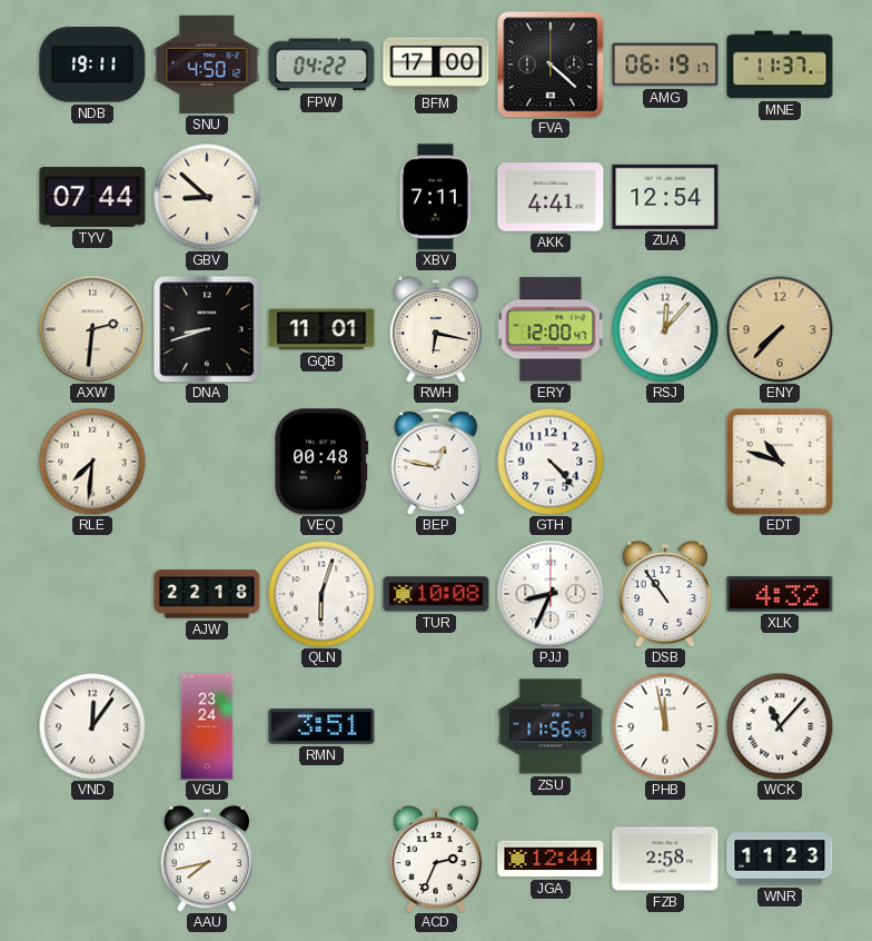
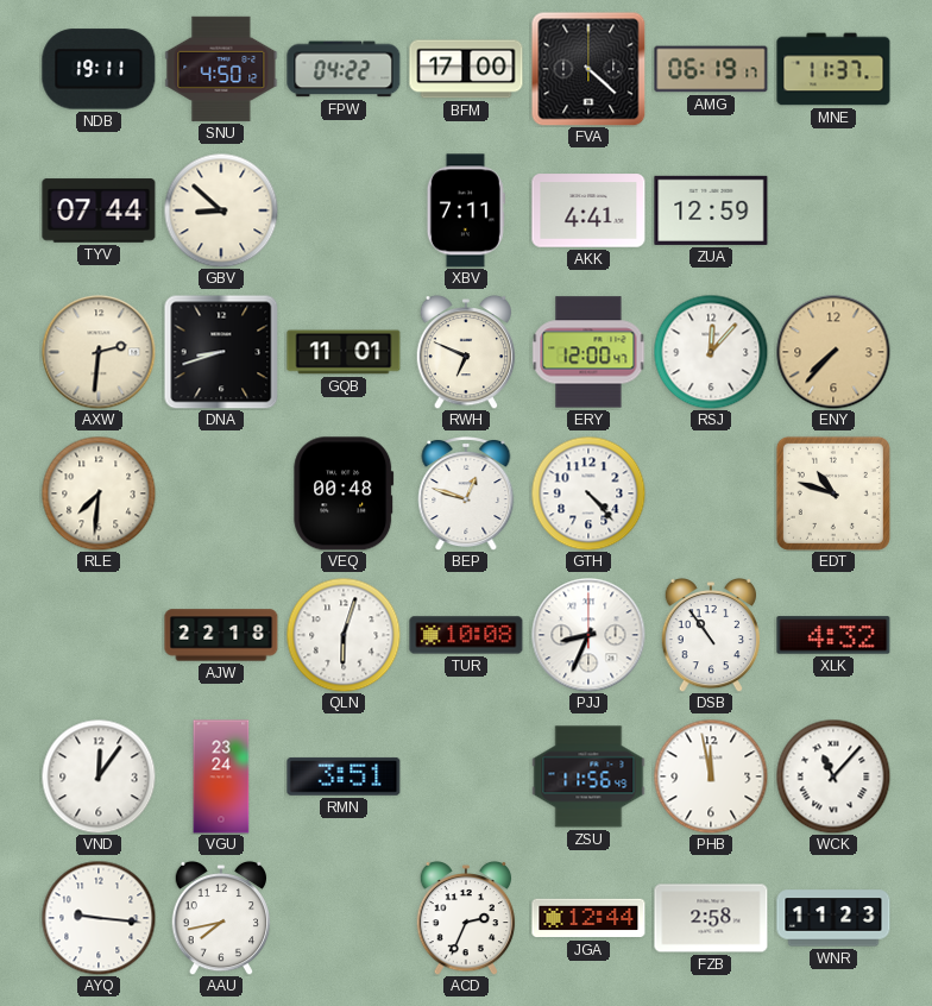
ZUA: 12:54 -> 12:59
RWH: 6:17 -> 6:49
BEP: 12:47 -> 12:48
AYQ: none -> 9:16
